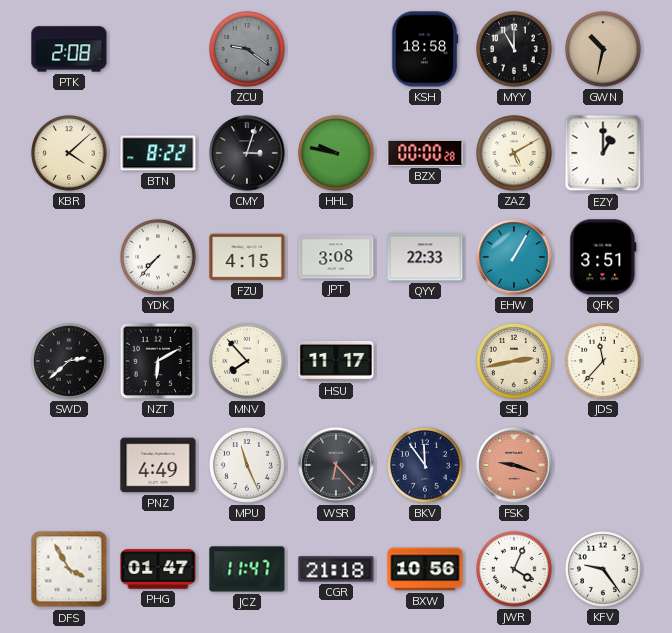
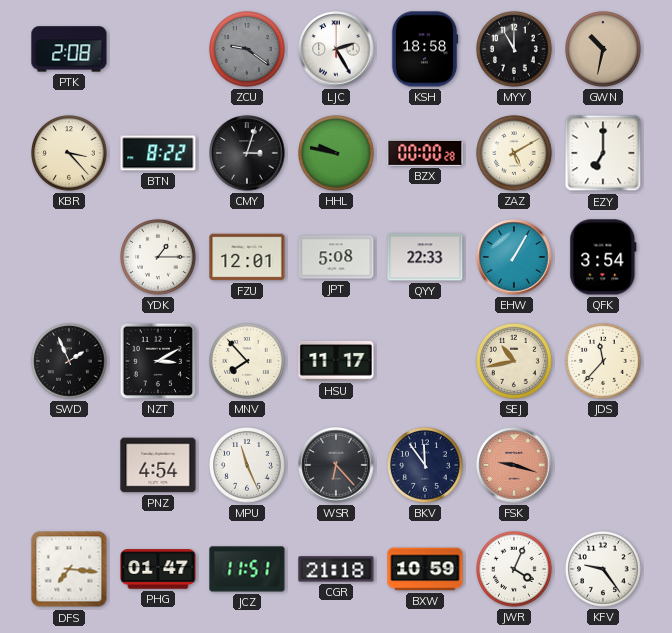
LJC: none -> 2:25
KBR: 4:08 -> 3:23
EZY: 1:00 -> 7:00
YDK: 7:37 -> 1:15
FZU: 4:15 -> 12:01
JPT: 3:08 -> 5:08
QFK: 3:51 -> 3:54
SWD: 2:38 -> 1:56
NZT: 6:10 -> 3:10
SEJ: 2:43 -> 10:43
PNZ: 4:49 -> 4:54
DFS: 3:55 -> 7:16
JCZ: 11:47 -> 11:51
BXW: 10:56 -> 10:59
